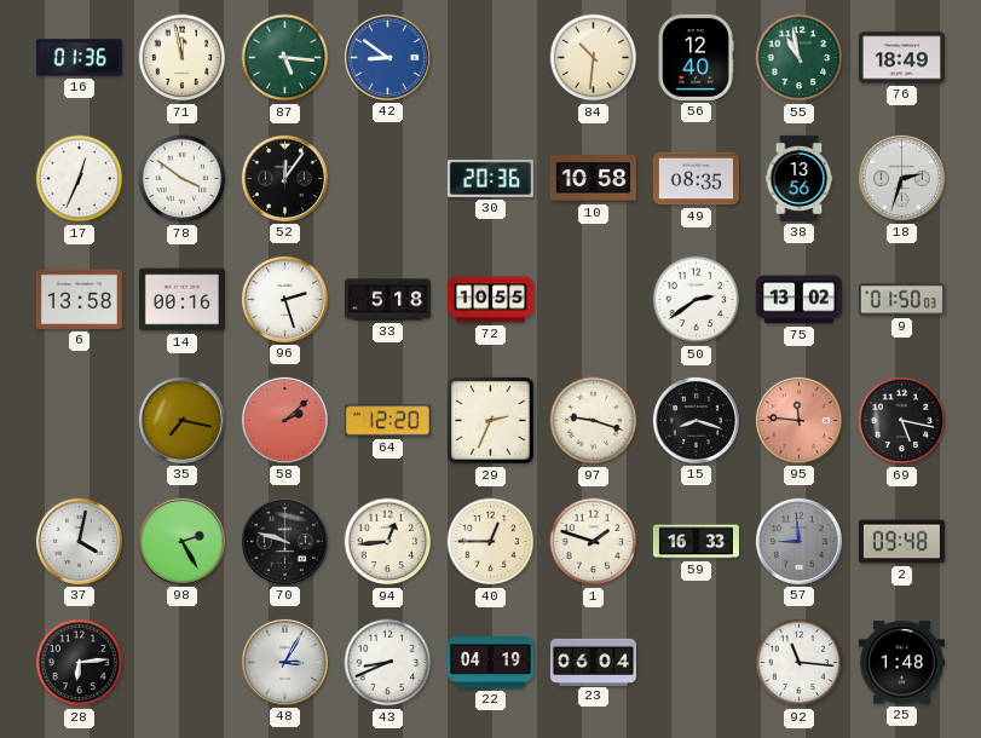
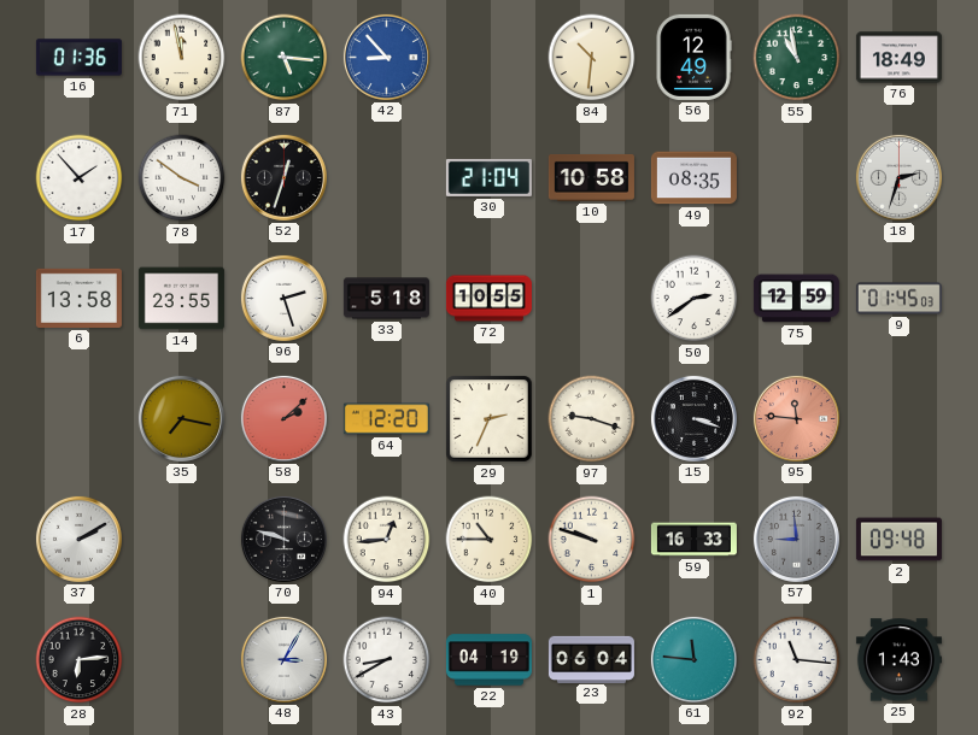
42: 8:51 -> 8:53
56: 12:40 -> 12:49
17: 12:34 -> 1:53
52: 12:06 -> 12:33
30: 20:36 -> 21:04
38: 13:56 -> none
14: 00:16 -> 23:55
75: 13:02 -> 12:59
9: 01:50 -> 01:45
15: 8:18 -> 3:18
69: 5:17 -> none
37: 4:02 -> 2:10
98: 2:25 -> none
40: 12:45 -> 10:45
1: 1:48 -> 9:48
43: 8:41 -> 8:40
61: none -> 11:46
25: 1:48 -> 1:43
